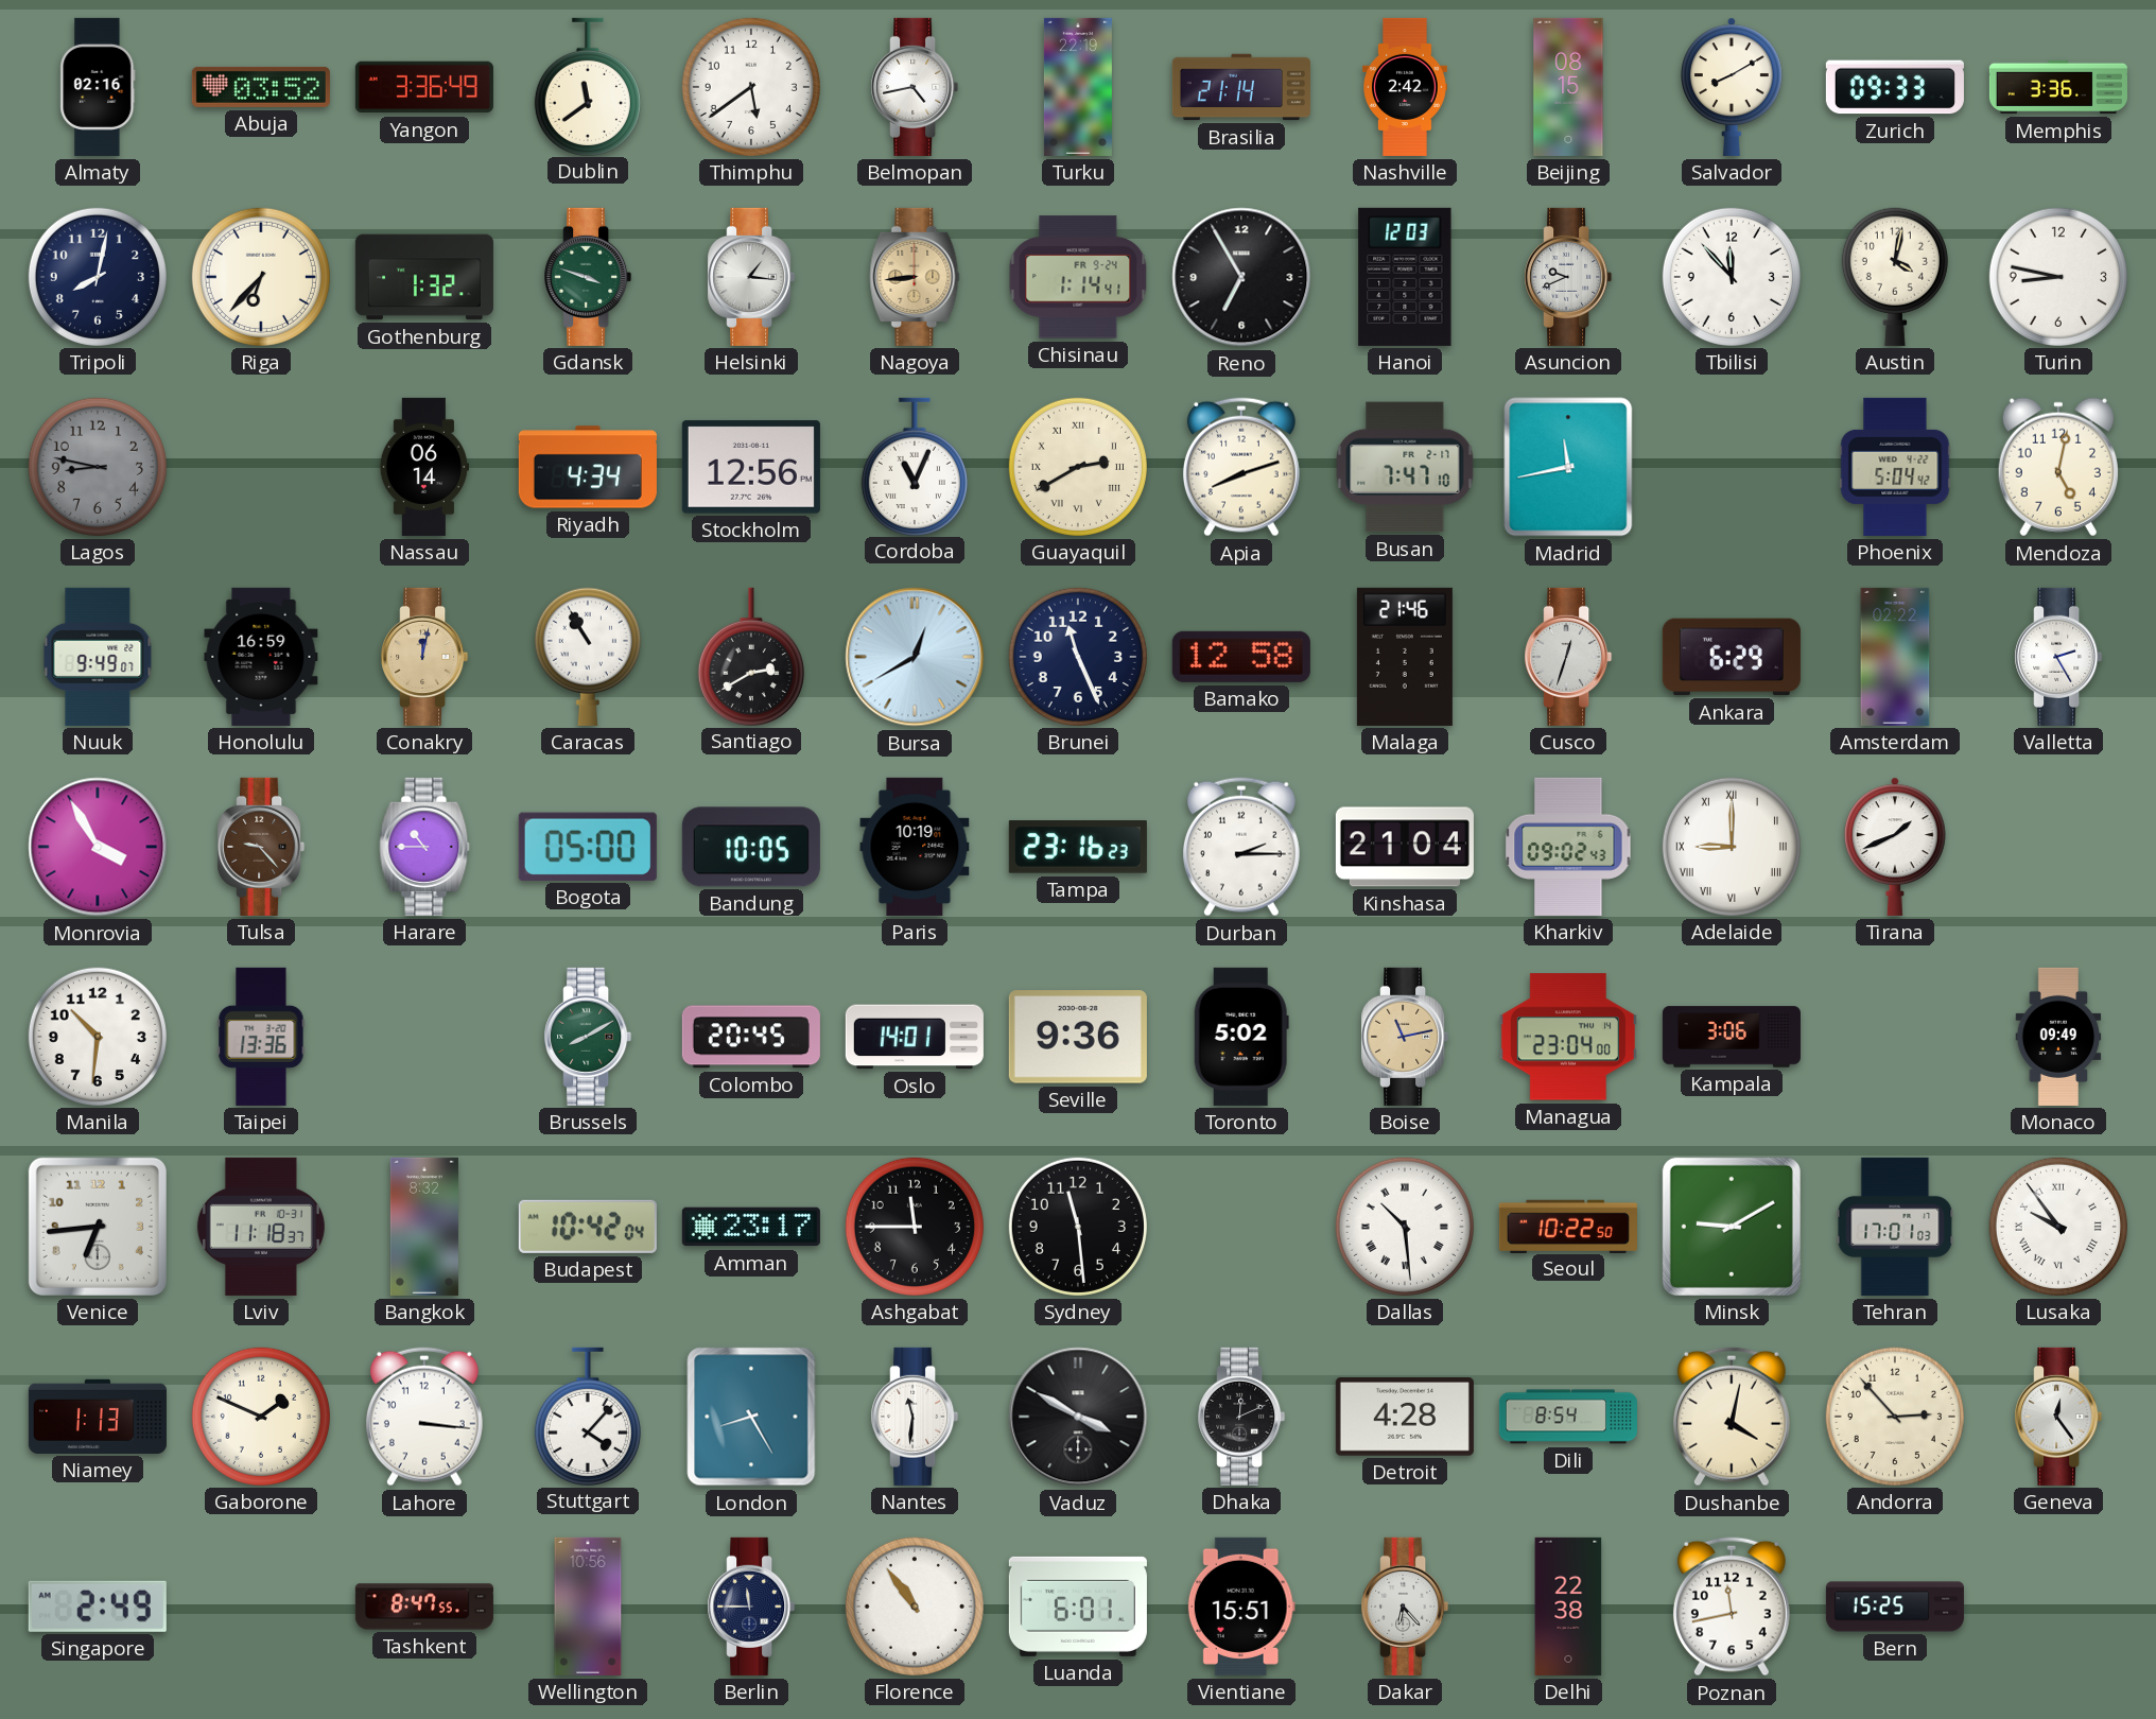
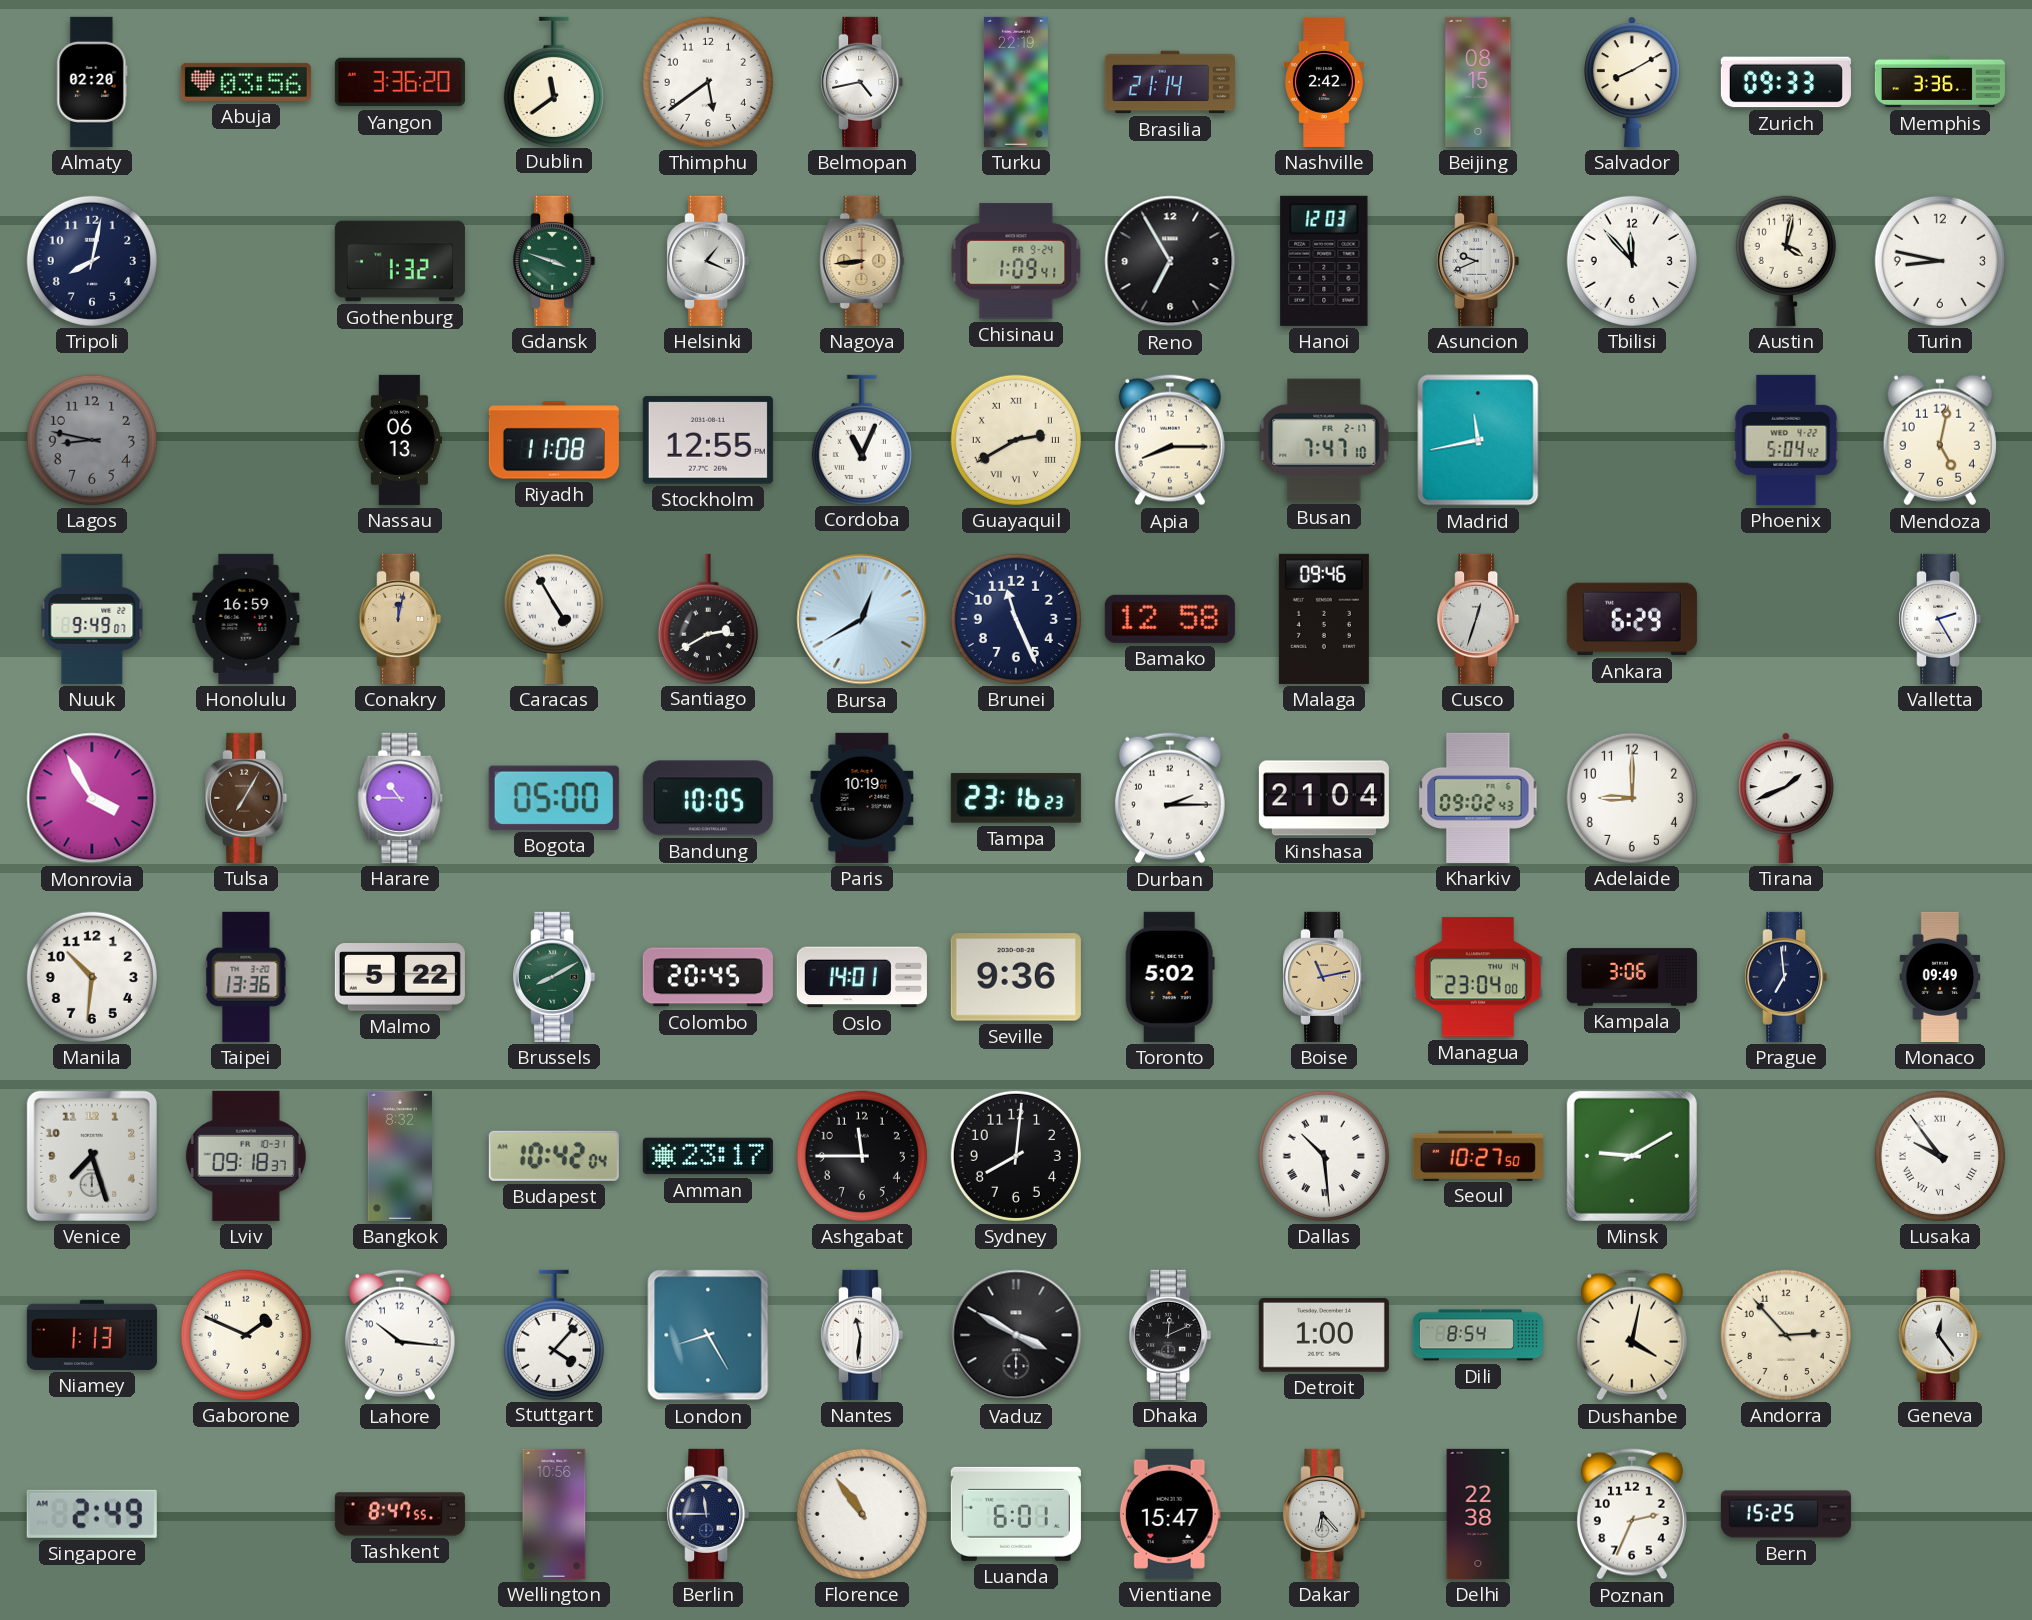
Almaty: 02:16 -> 02:20
Abuja: 03:52 -> 03:56
Yangon: 3:36:49 -> 3:36:20
Riga: 6:37 -> none
Helsinki: 1:16 -> 1:19
Chisinau: 1:14 -> 1:09
Nassau: 06:14 -> 06:13
Riyadh: 4:34 -> 11:08
Stockholm: 12:56 -> 12:55
Apia: 8:12 -> 8:15
Caracas: 10:55 -> 4:55
Malaga: 21:46 -> 09:46
Amsterdam: 02:22 -> none
Tulsa: 9:23 -> 7:05
Adelaide numerals: Roman -> Arabic
Malmo: none -> 5:22
Prague: none -> 6:59
Venice: 6:44 -> 7:27
Lviv: 11:18 -> 09:18
Sydney: 11:29 -> 8:01
Seoul: 10:22 -> 10:27
Tehran: 17:01 -> none
Lahore: 3:16 -> 10:16
Detroit: 4:28 -> 1:00
Vientiane: 15:51 -> 15:47
Poznan: 11:43 -> 2:34
